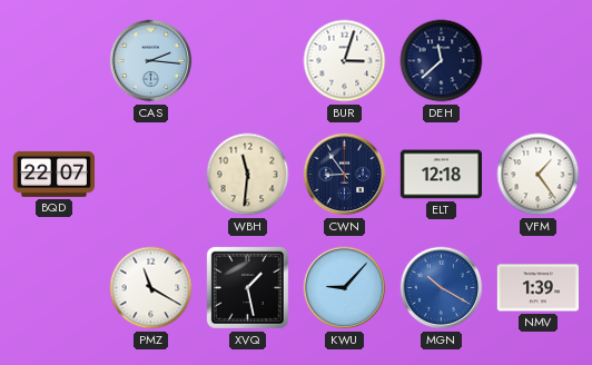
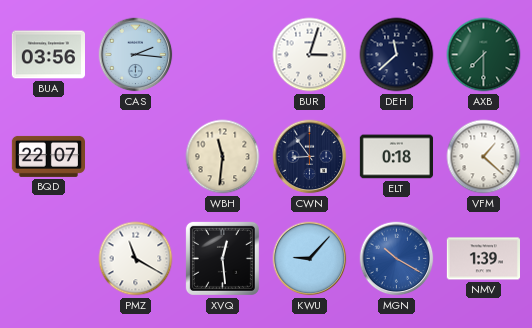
BUA: none -> 03:56
AXB: none -> 7:30
ELT: 12:18 -> 0:18
VFM: 1:24 -> 1:22
XVQ: 1:28 -> 12:29
